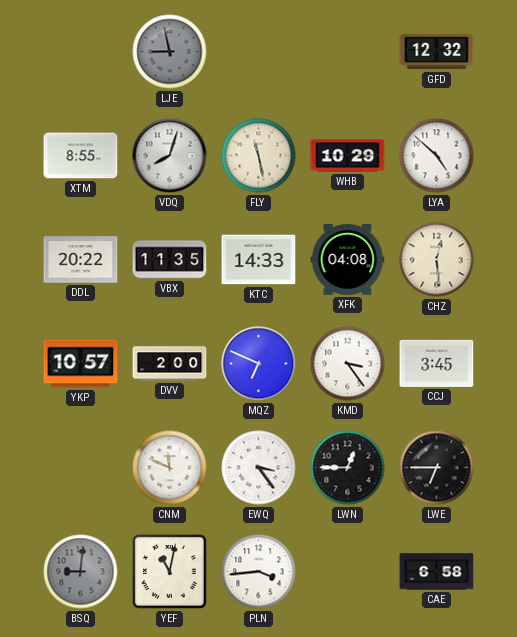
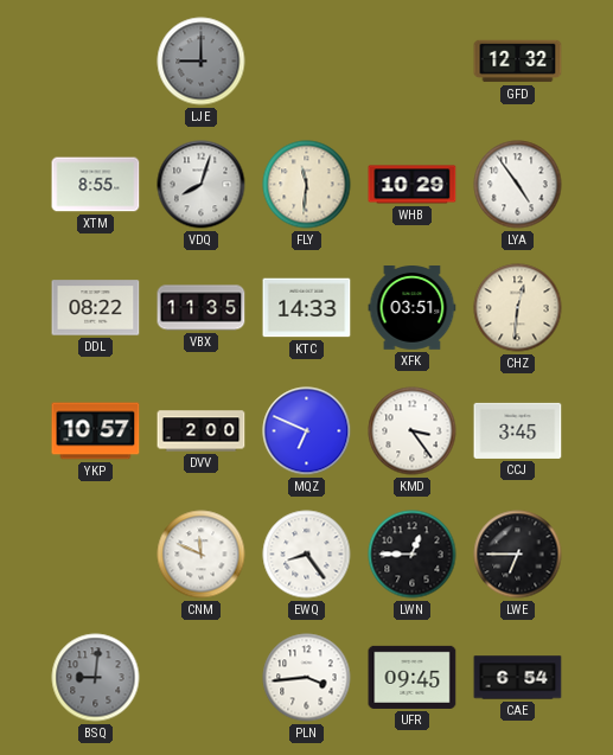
LJE: 8:58 -> 9:00
FLY: 11:28 -> 11:31
LYA: 4:52 -> 4:54
DDL: 20:22 -> 08:22
XFK: 04:08 -> 03:51
CHZ: 12:29 -> 12:31
EWQ: 3:24 -> 8:24
YEF: 11:02 -> none
UFR: none -> 09:45
CAE: 6:58 -> 6:54
